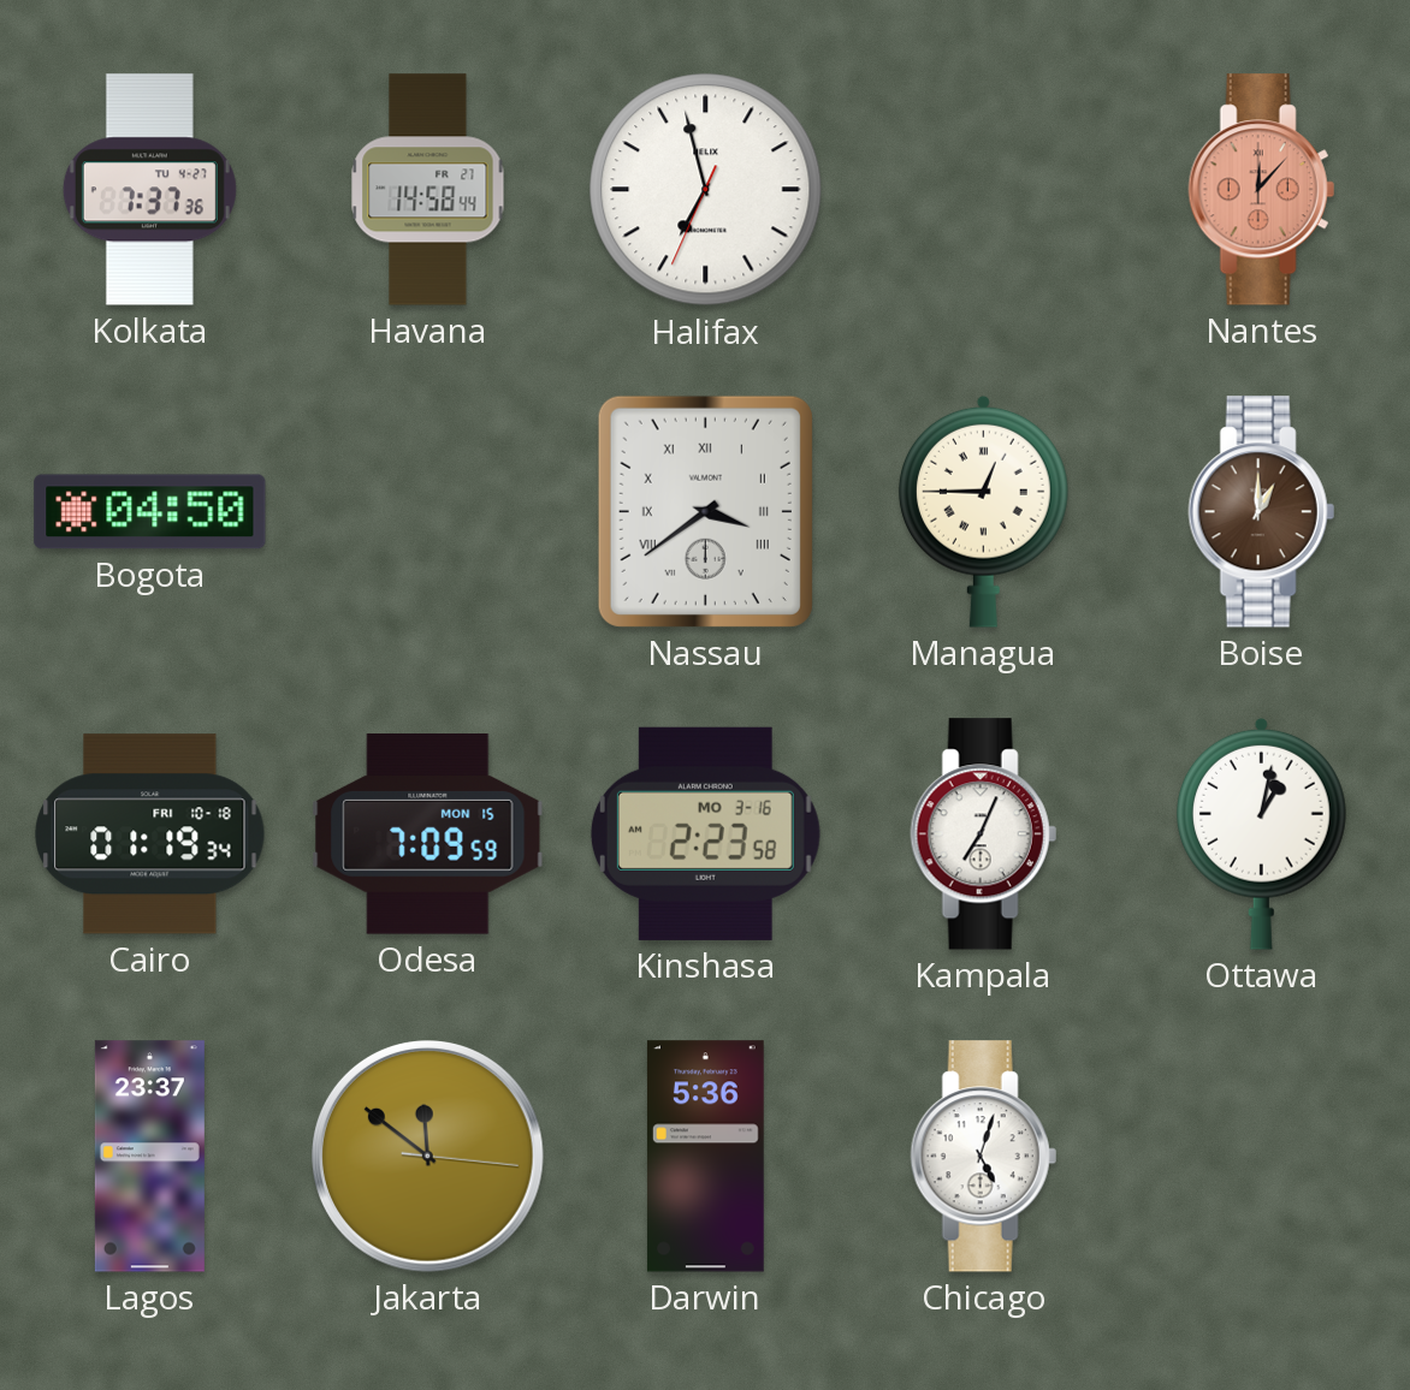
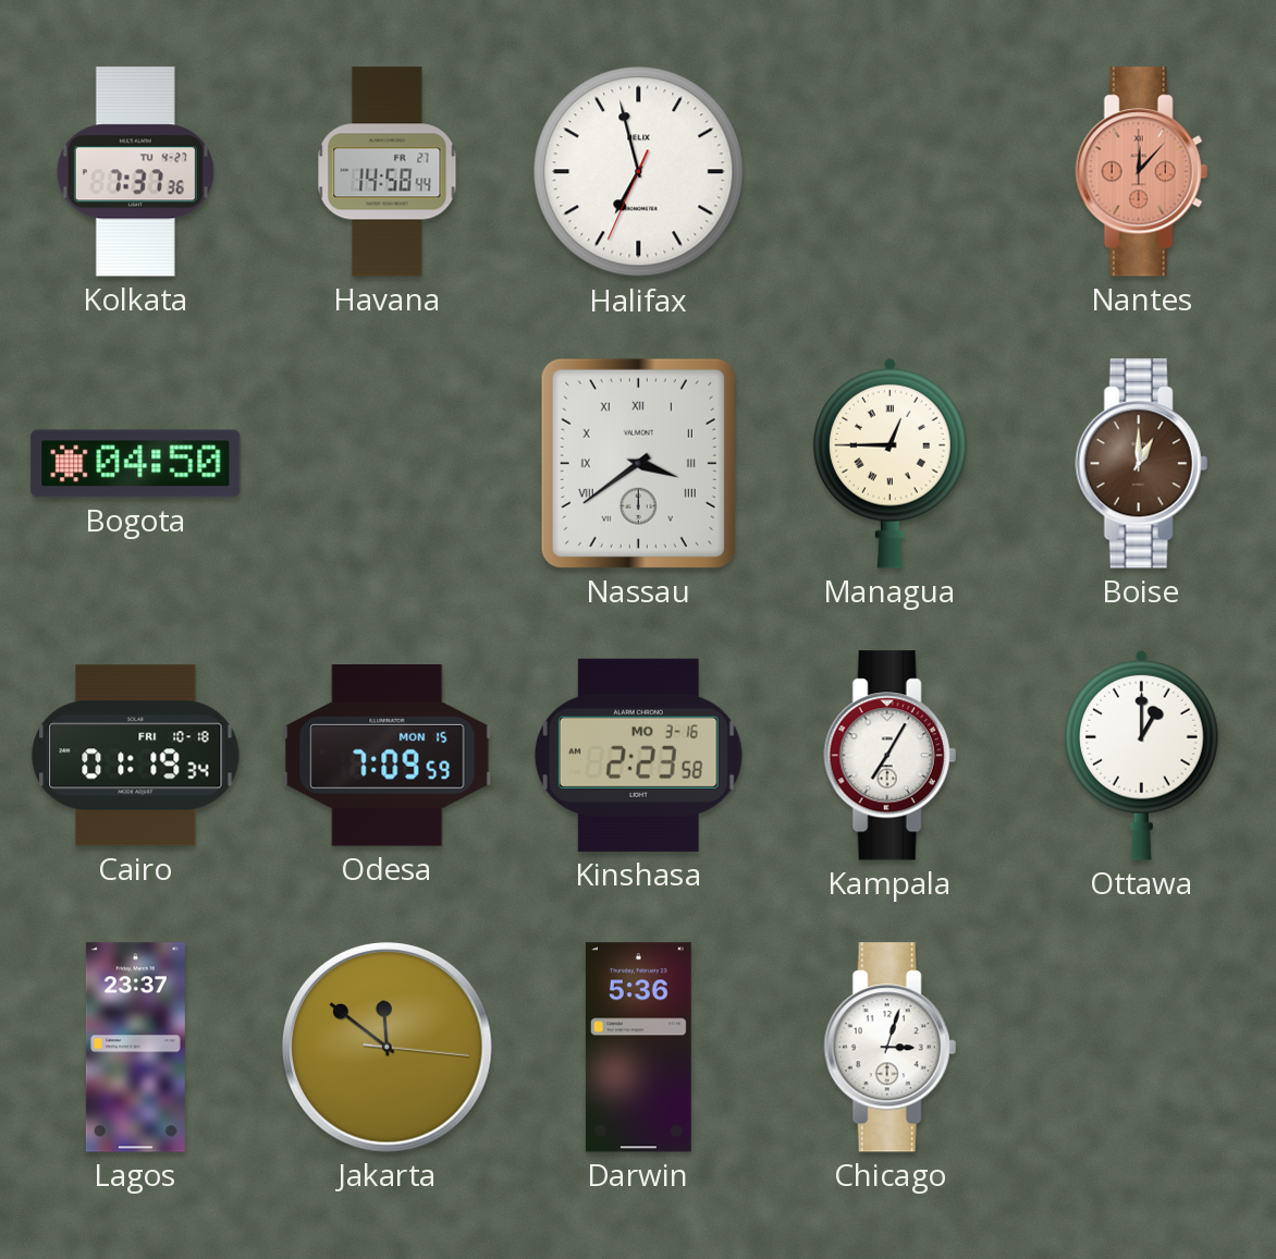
Kampala: 7:04 -> 7:05
Ottawa: 1:02 -> 1:00
Chicago: 5:03 -> 3:03
